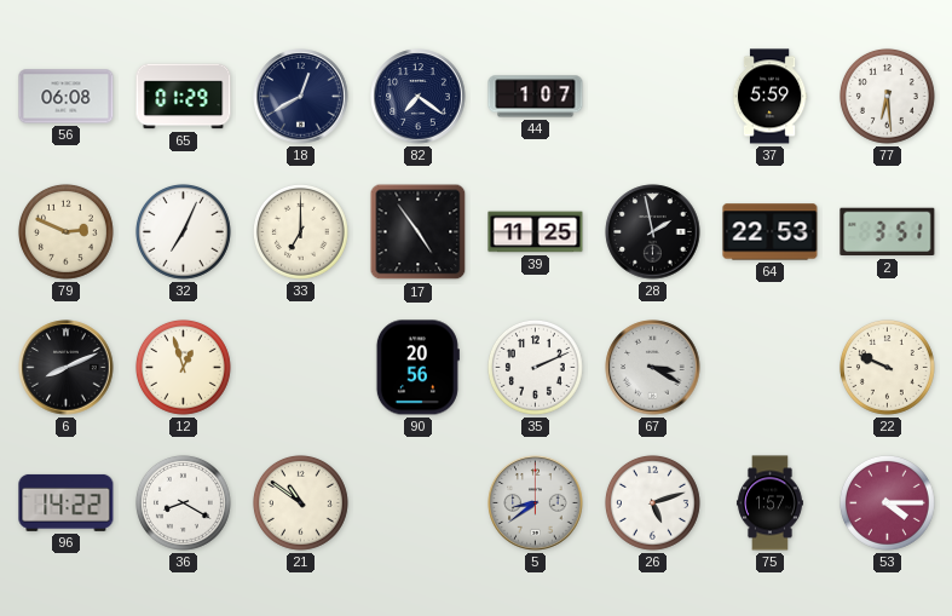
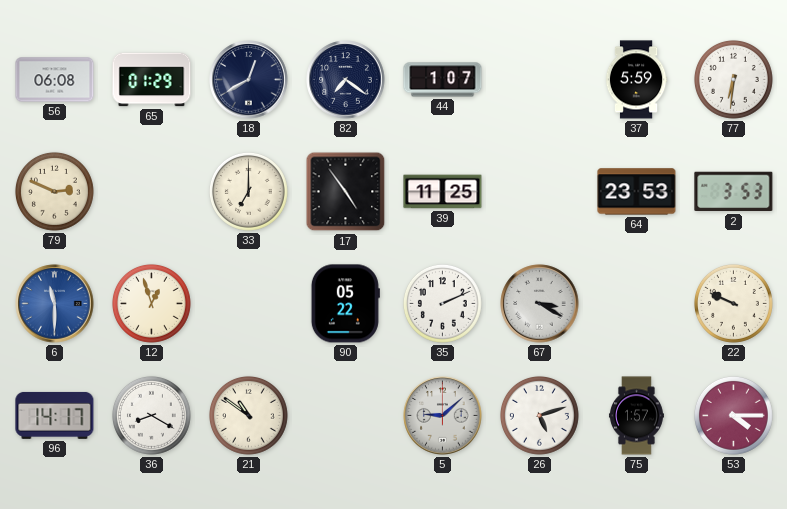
77: 6:29 -> 6:31
32: 7:04 -> none
28: 1:58 -> none
64: 22:53 -> 23:53
2: 3:51 -> 3:53
6: 8:11 -> 11:30
6 dial: black -> blue
90: 20:56 -> 05:22
96: 14:22 -> 14:17
5: 8:39 -> 9:08
